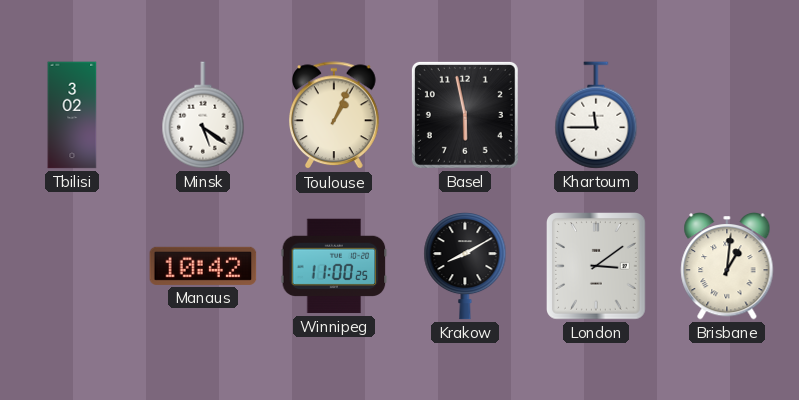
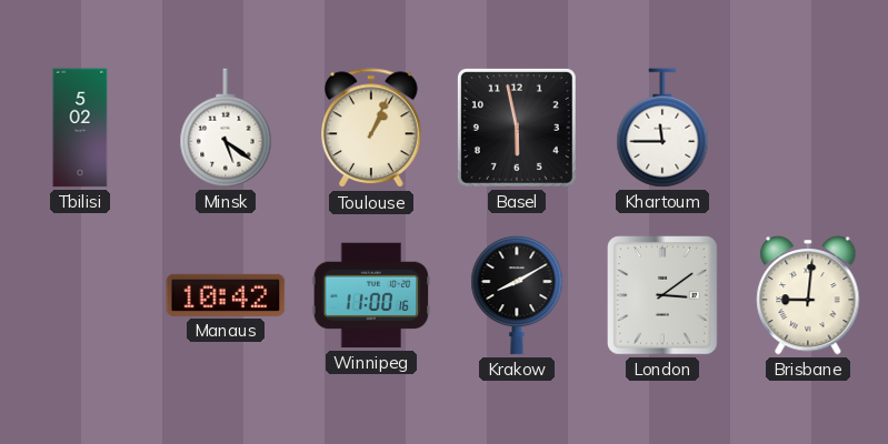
Tbilisi: 3:02 -> 5:02
Winnipeg: 11:00:25 -> 11:00:16
Brisbane: 1:01 -> 9:01
